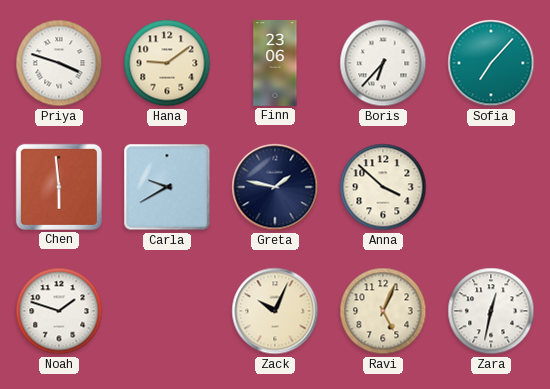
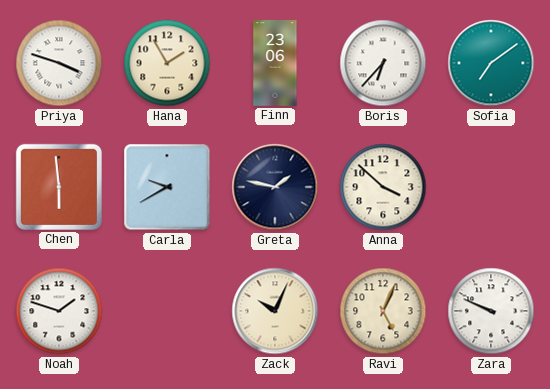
Hana: 9:09 -> 1:55
Sofia: 7:07 -> 7:09
Zara: 12:32 -> 9:49
